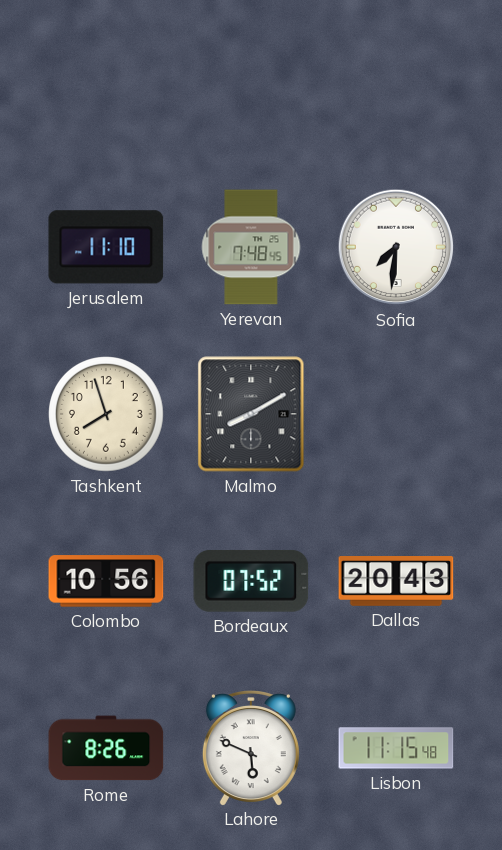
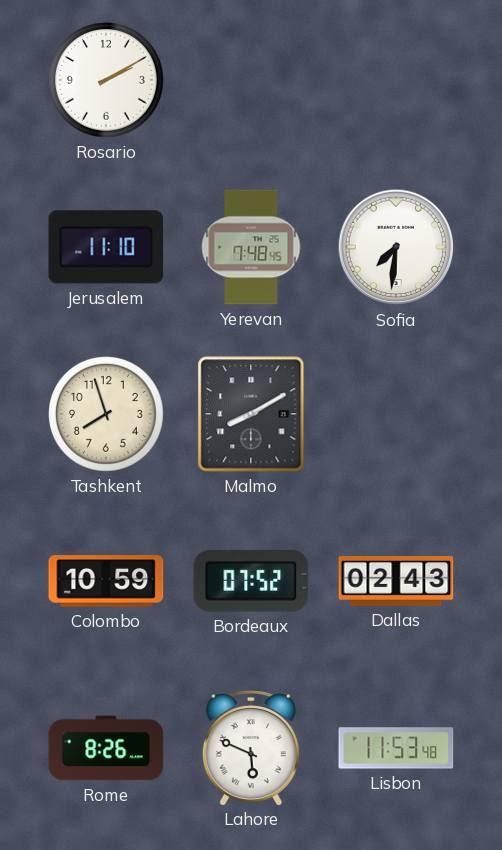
Rosario: none -> 2:10
Colombo: 10:56 -> 10:59
Dallas: 20:43 -> 02:43
Lisbon: 11:15 -> 11:53
